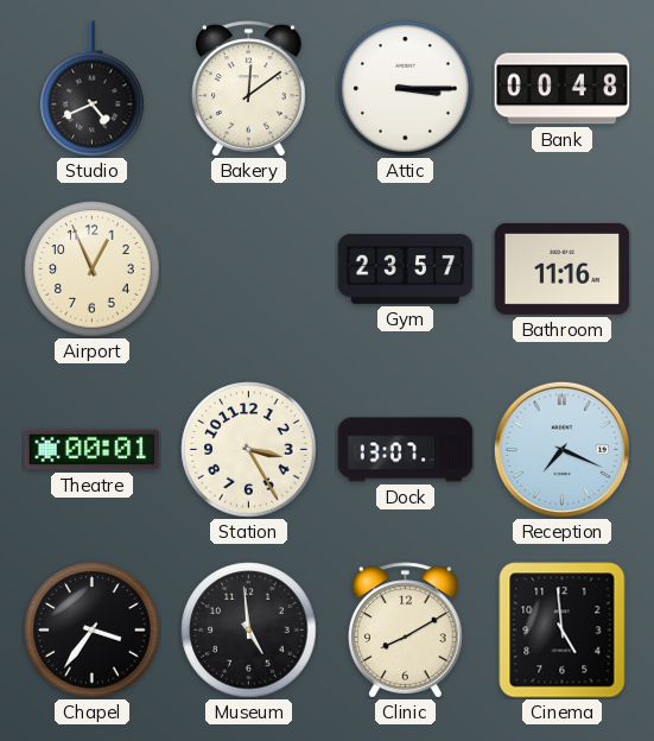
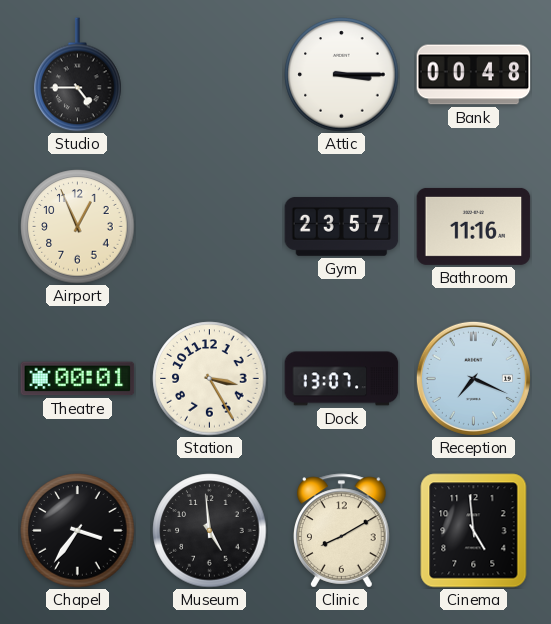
Studio: 4:41 -> 4:45
Bakery: 12:09 -> none
